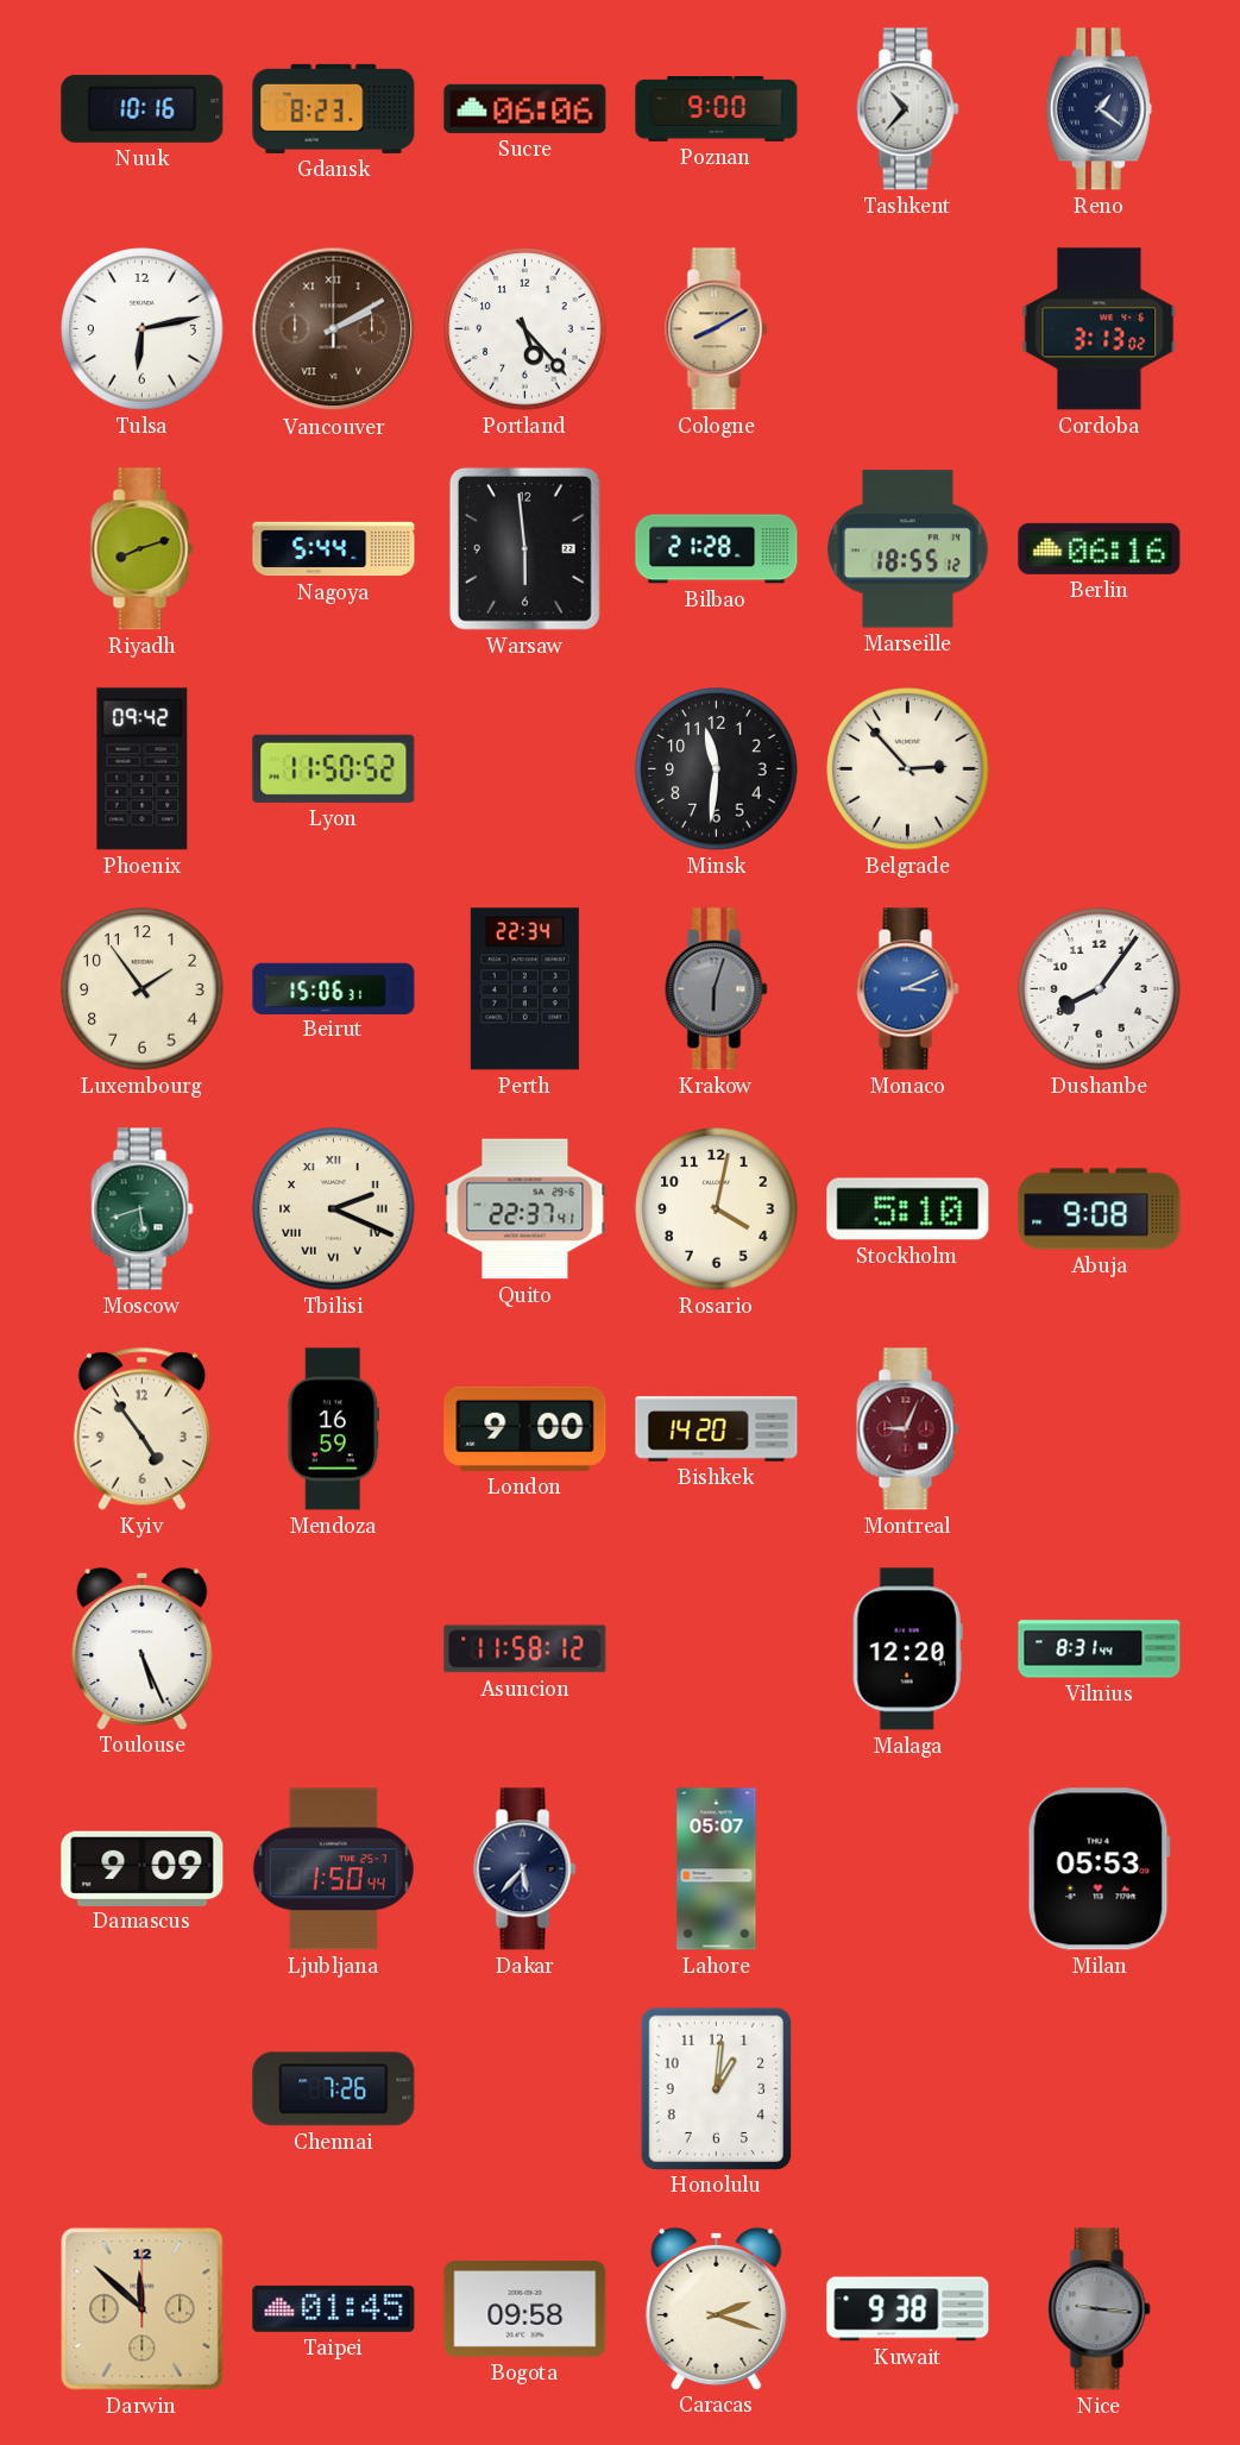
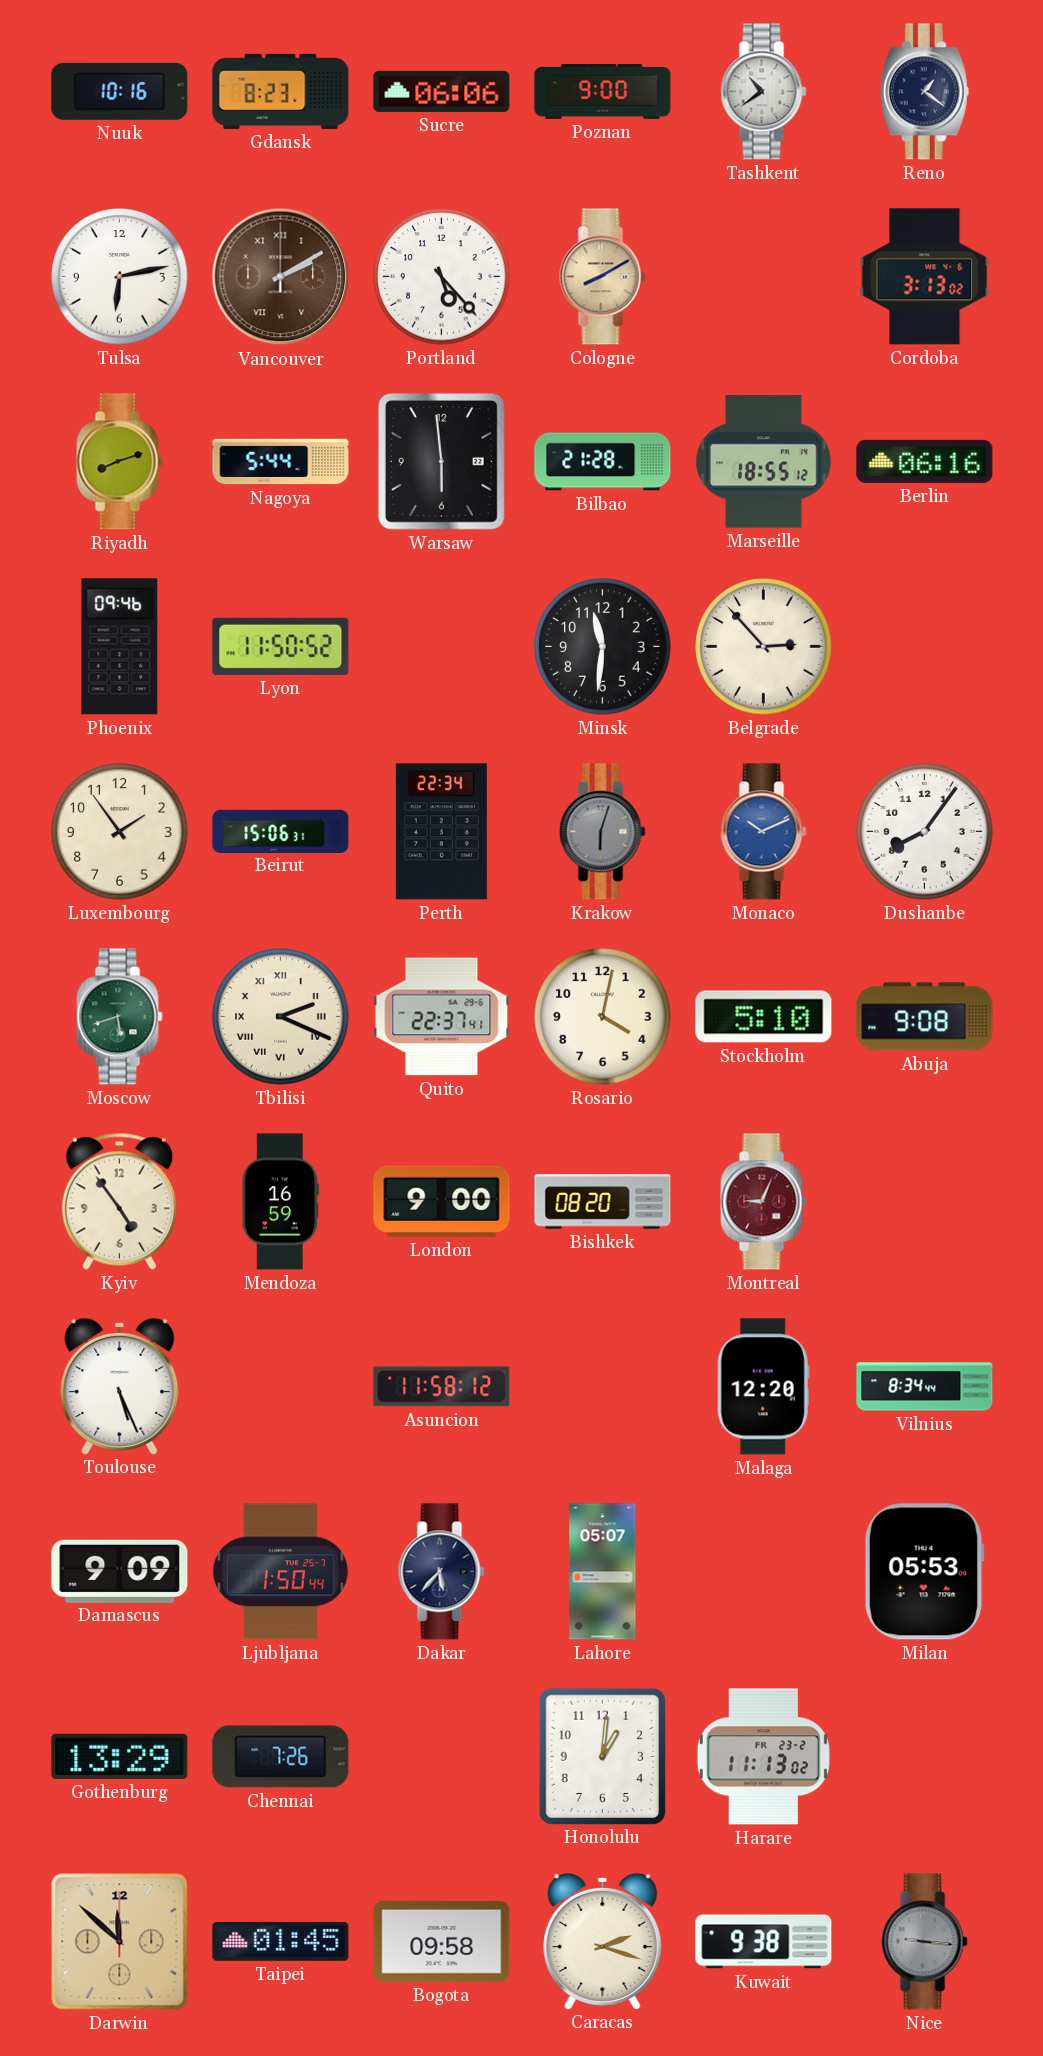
Tashkent: 10:37 -> 10:39
Phoenix: 09:42 -> 09:46
Monaco: 3:11 -> 10:11
Bishkek: 14:20 -> 08:20
Vilnius: 8:31 -> 8:34
Gothenburg: none -> 13:29
Harare: none -> 11:13
